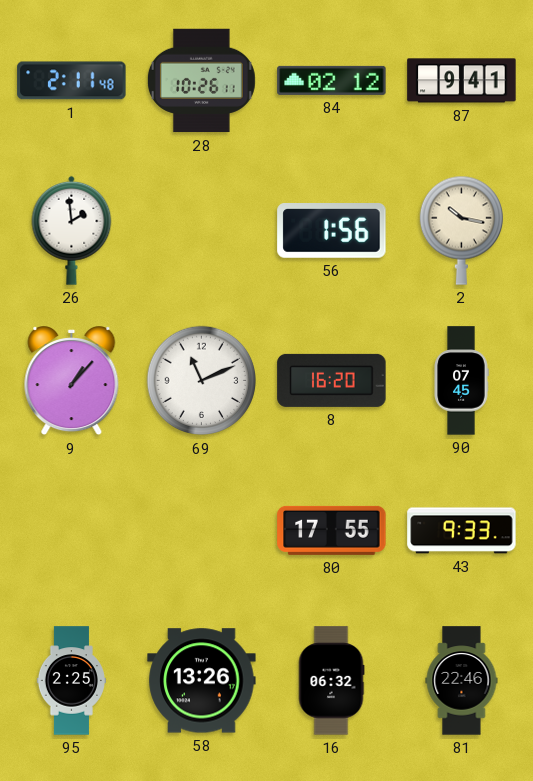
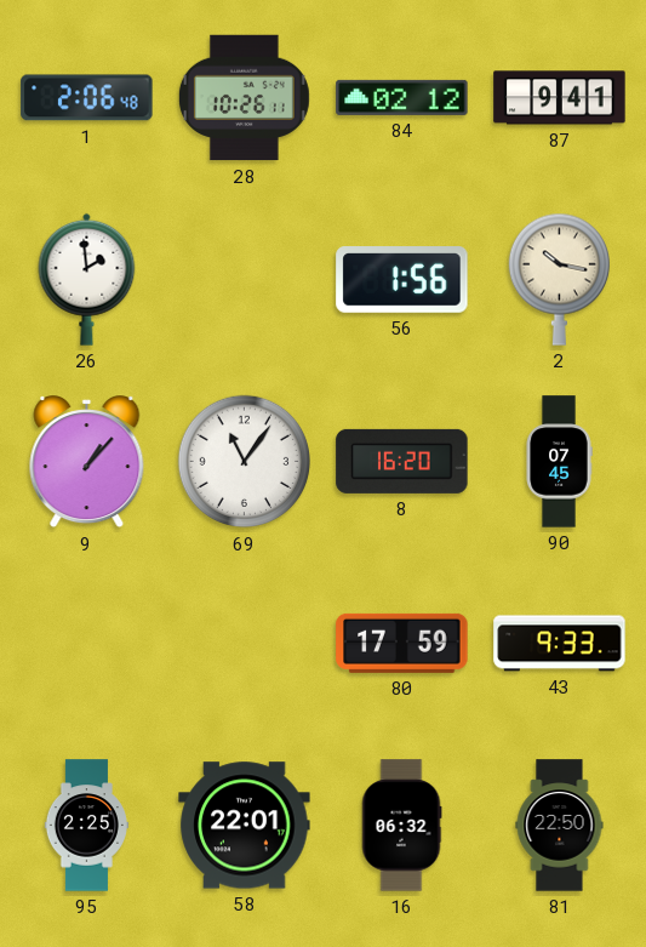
1: 2:11 -> 2:06
69: 11:11 -> 11:06
80: 17:55 -> 17:59
58: 13:26 -> 22:01
81: 22:46 -> 22:50
